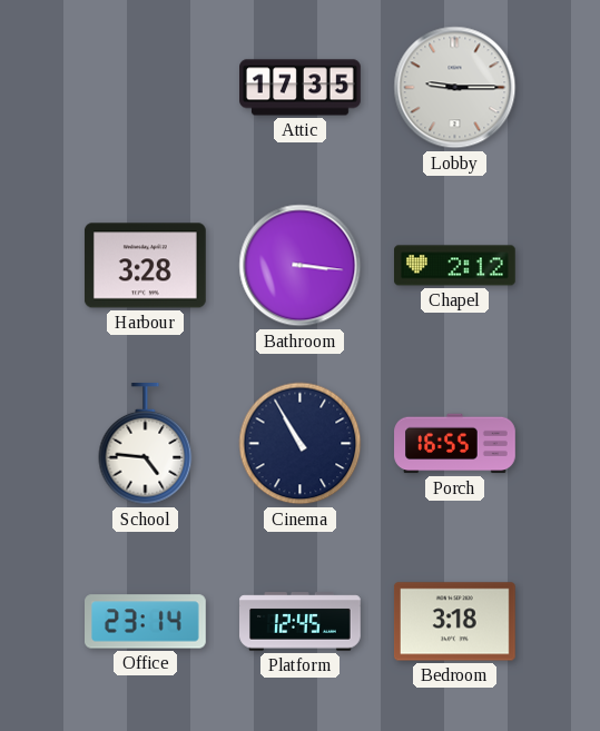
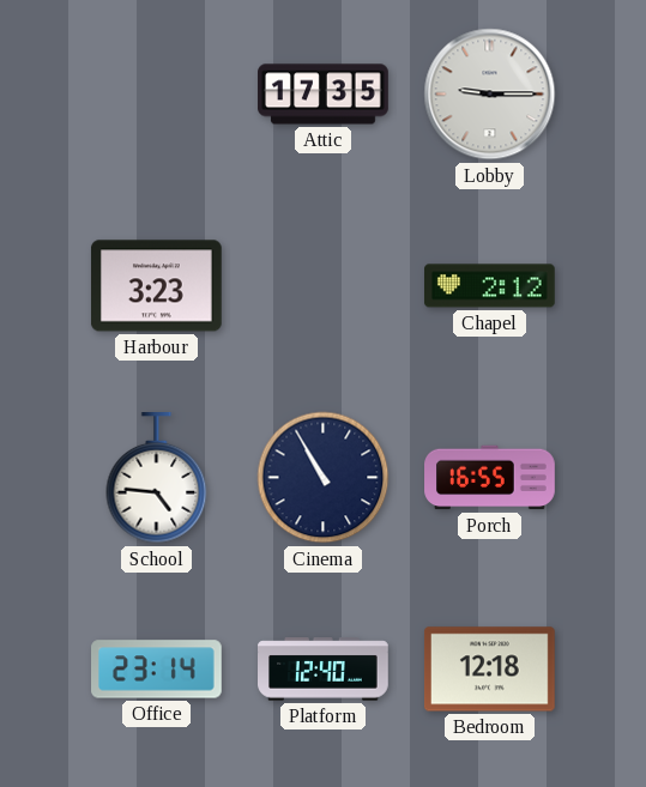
Harbour: 3:28 -> 3:23
Bathroom: 3:16 -> none
Platform: 12:45 -> 12:40
Bedroom: 3:18 -> 12:18
